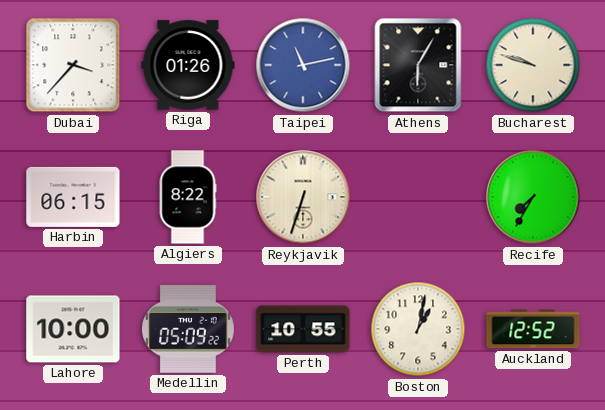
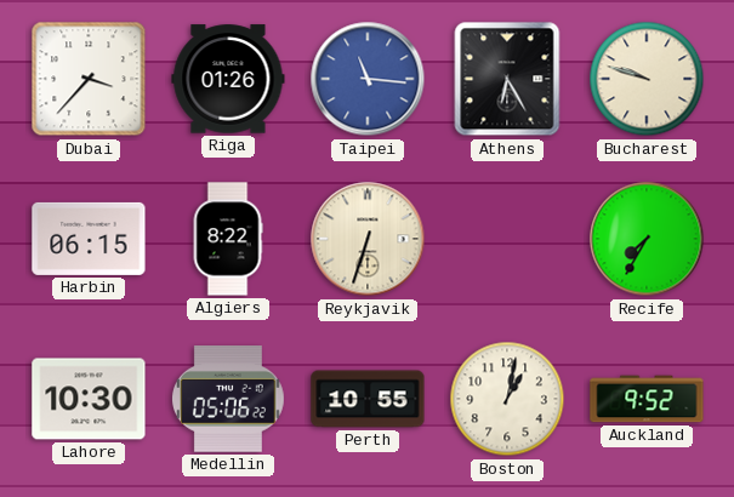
Taipei: 11:13 -> 11:16
Athens: 6:05 -> 6:25
Lahore: 10:00 -> 10:30
Medellin: 05:09 -> 05:06
Auckland: 12:52 -> 9:52
